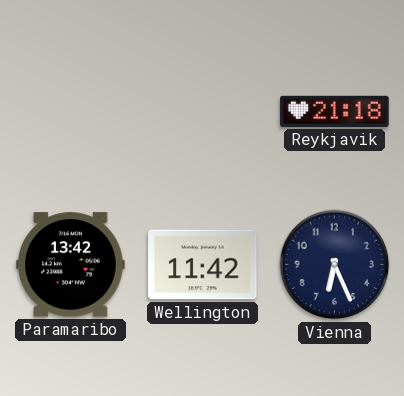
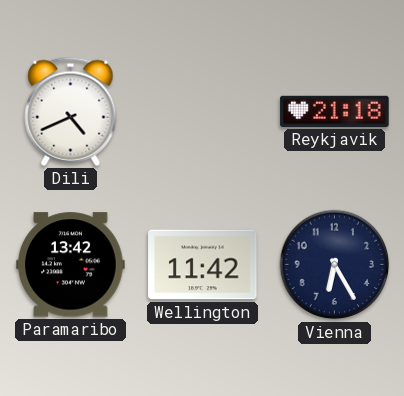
Dili: none -> 4:41
Vienna: 6:26 -> 6:25
